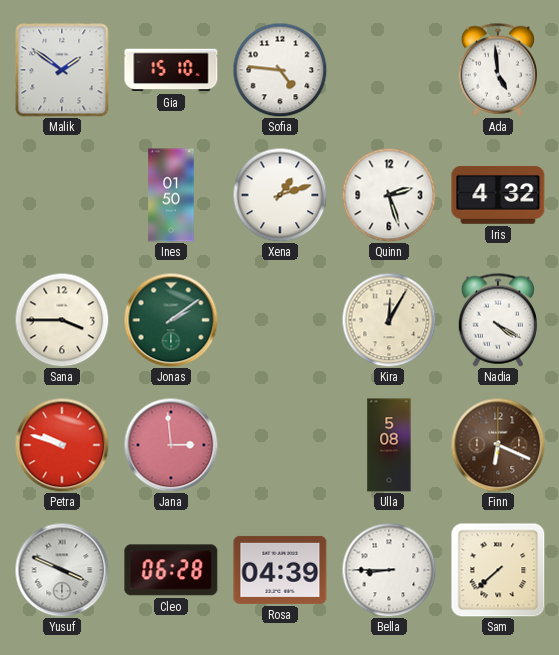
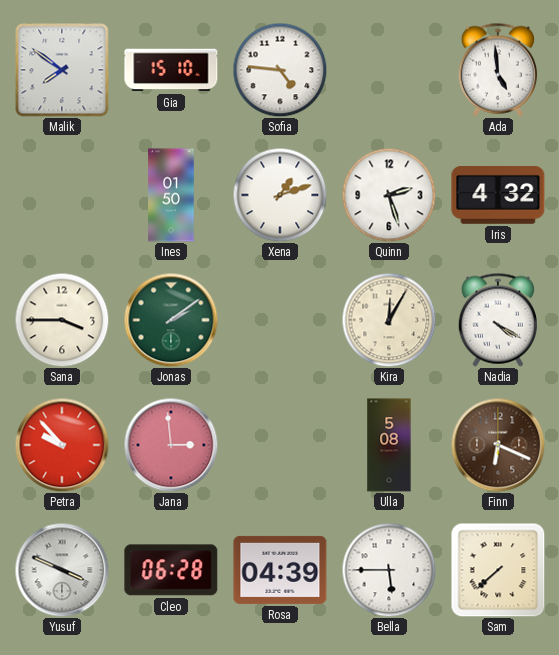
Malik: 1:51 -> 7:51
Petra: 9:48 -> 9:53
Bella: 8:45 -> 5:45
